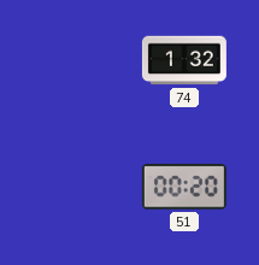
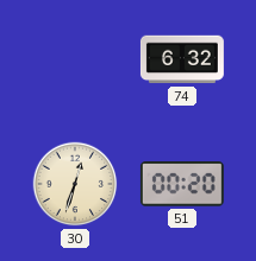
74: 1:32 -> 6:32
30: none -> 12:33
